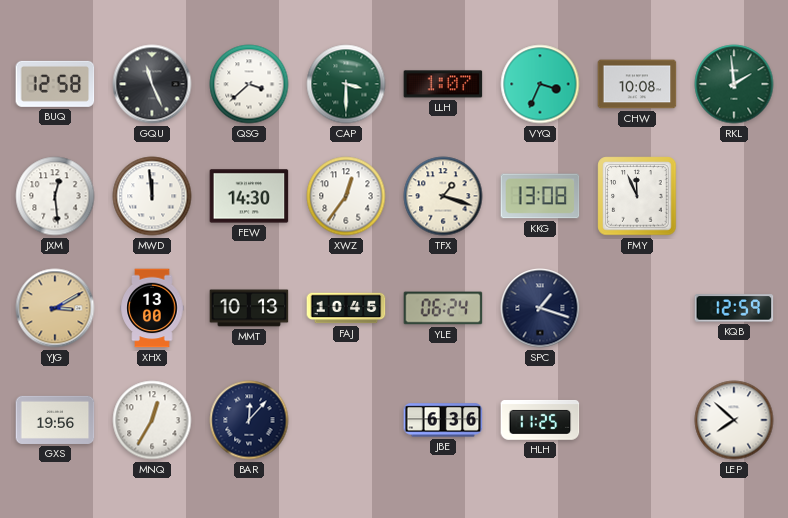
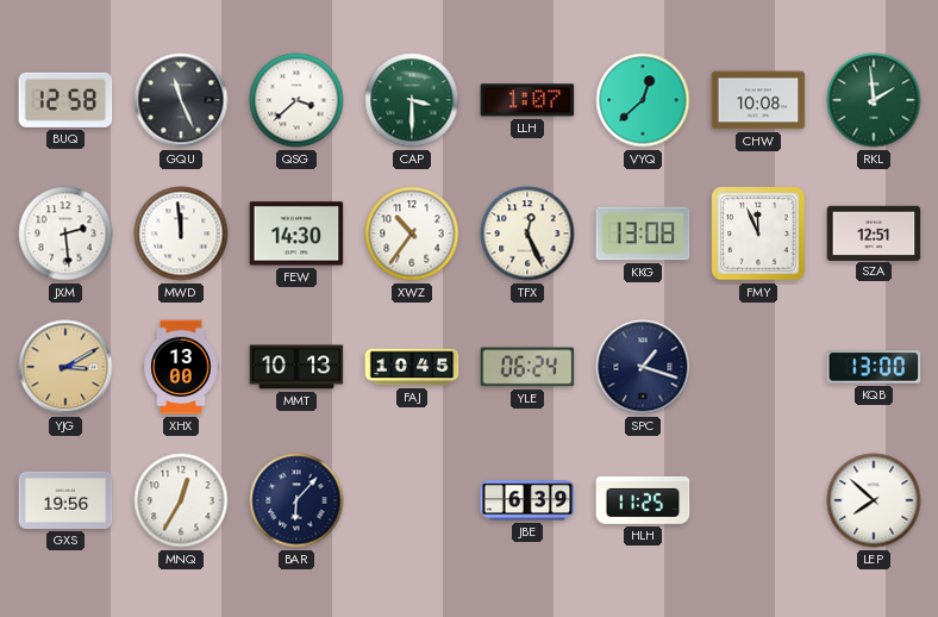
VYQ: 3:34 -> 12:38
JXM: 12:29 -> 2:29
XWZ: 12:36 -> 10:36
TFX: 1:18 -> 12:26
SZA: none -> 12:51
KQB: 12:59 -> 13:00
BAR: 12:07 -> 6:07
JBE: 6:36 -> 6:39
